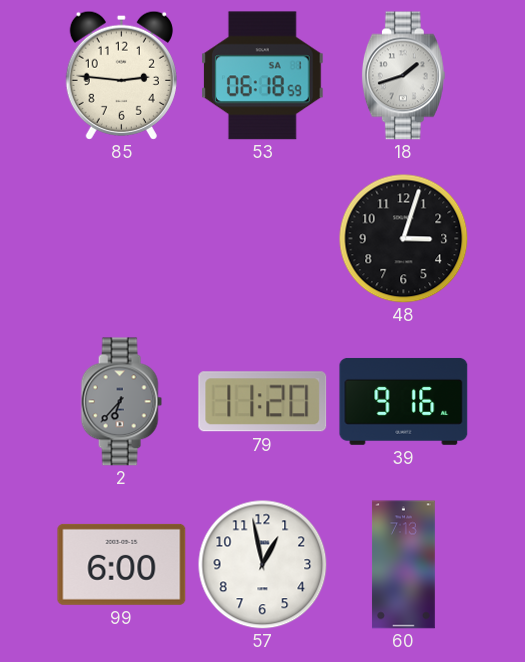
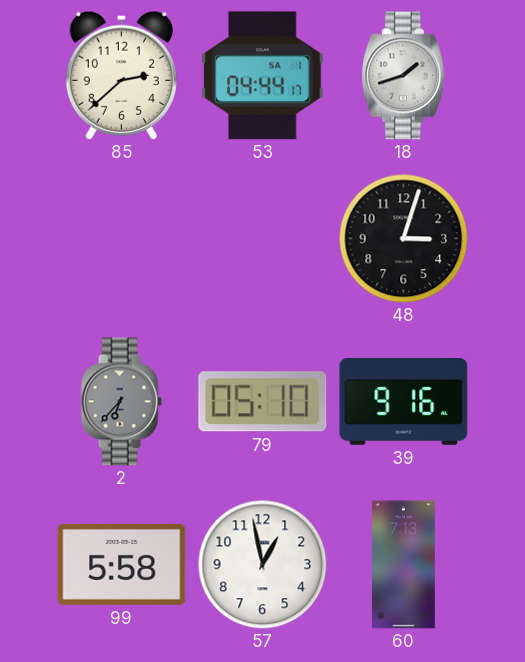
85: 2:46 -> 2:38
53: 06:18 -> 04:44
79: 11:20 -> 05:10
99: 6:00 -> 5:58
